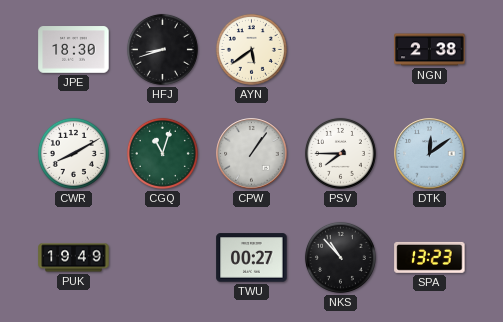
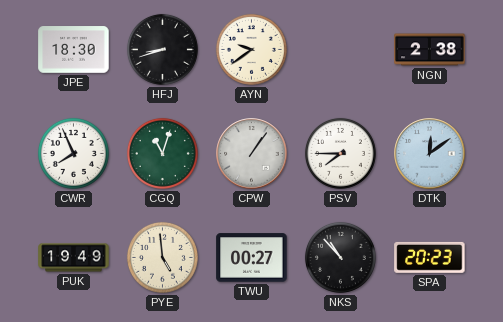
AYN: 5:39 -> 9:39
CWR: 8:10 -> 7:56
PYE: none -> 4:59
SPA: 13:23 -> 20:23
